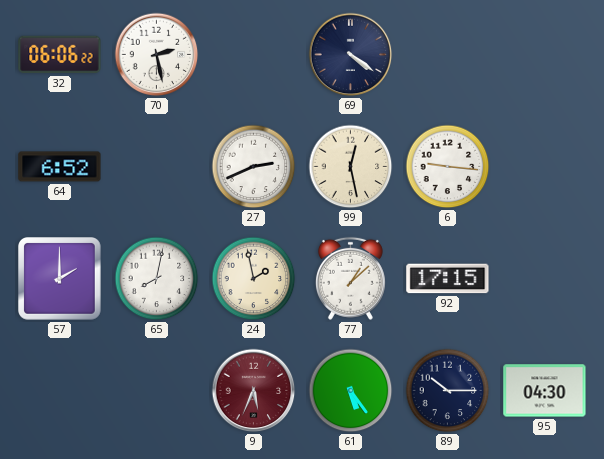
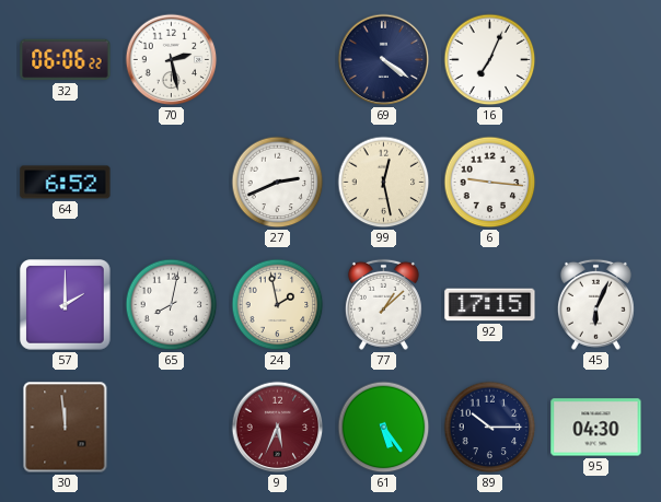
16: none -> 7:04
45: none -> 6:04
30: none -> 11:59
